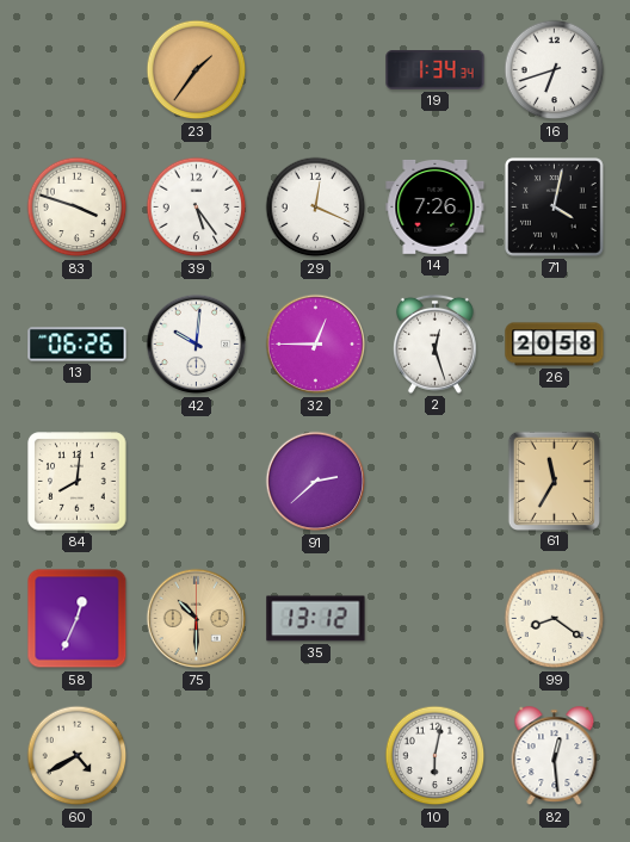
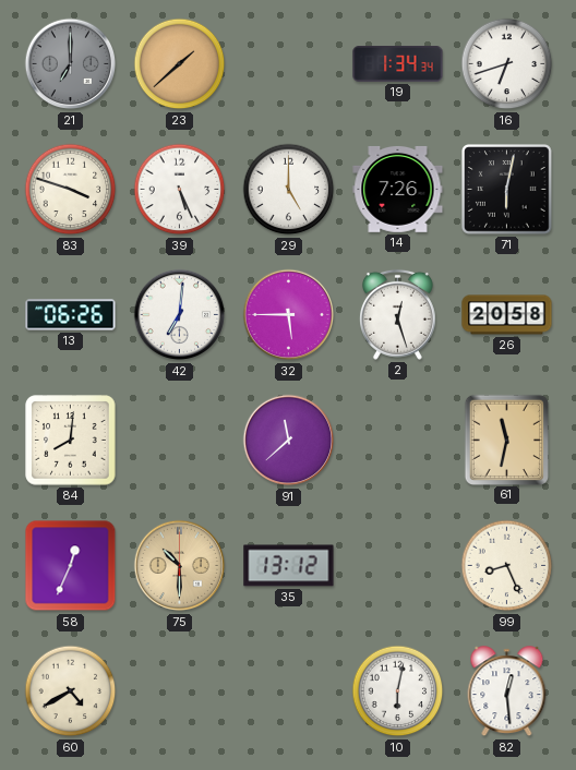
21: none -> 7:00
23: 1:36 -> 1:38
39: 5:24 -> 5:26
29: 12:19 -> 5:00
71: 4:02 -> 6:02
42: 10:01 -> 7:01
32: 12:45 -> 5:45
91: 2:38 -> 11:38
61: 11:35 -> 11:32
99: 8:21 -> 8:26
